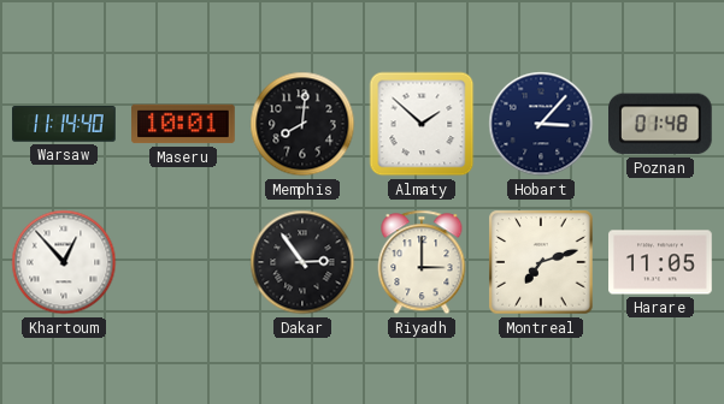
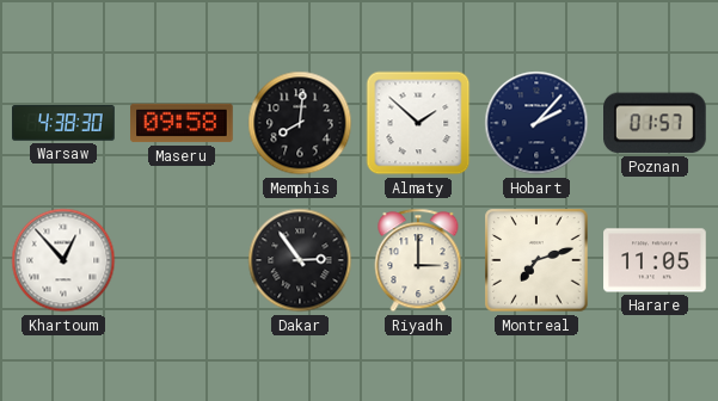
Warsaw: 11:14 -> 4:38
Maseru: 10:01 -> 09:58
Hobart: 3:07 -> 2:07
Poznan: 01:48 -> 01:57
